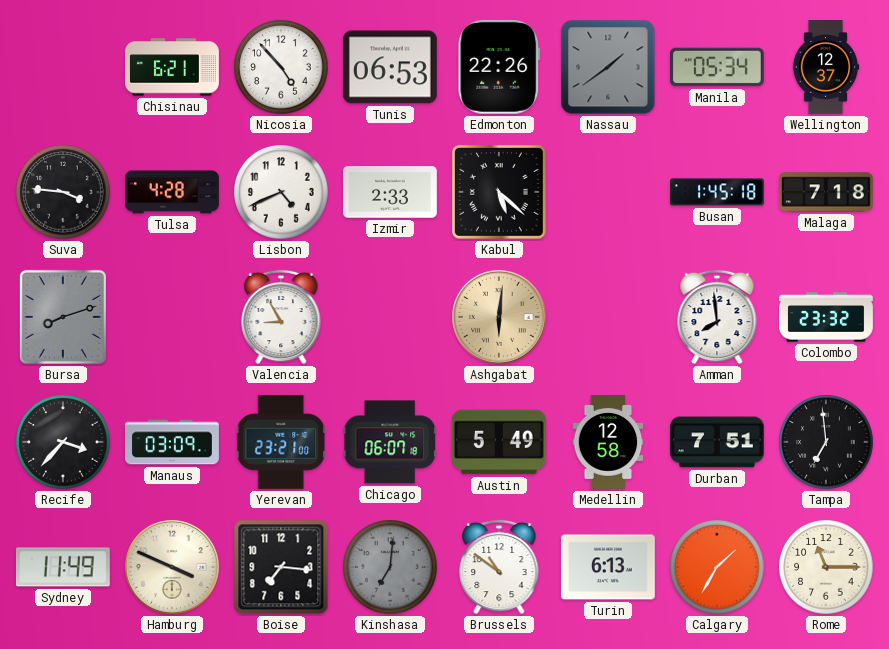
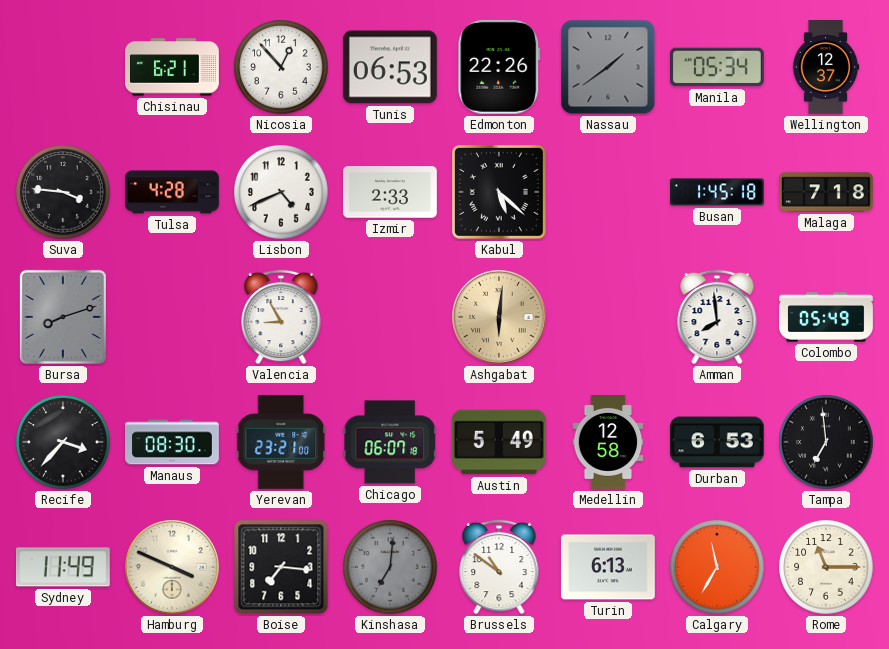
Nicosia: 4:53 -> 12:53
Colombo: 23:32 -> 05:49
Manaus: 03:09 -> 08:30
Durban: 7:51 -> 6:53
Calgary: 1:35 -> 11:35
